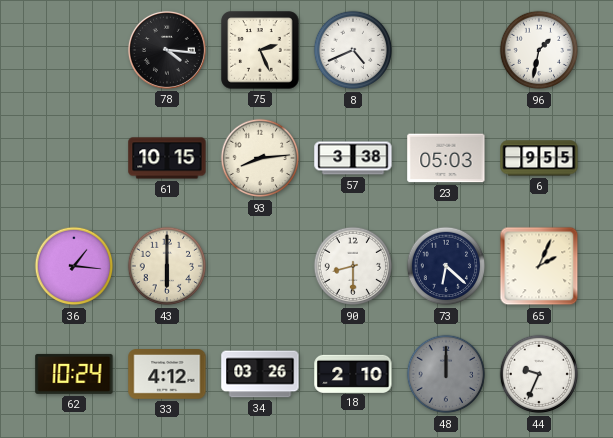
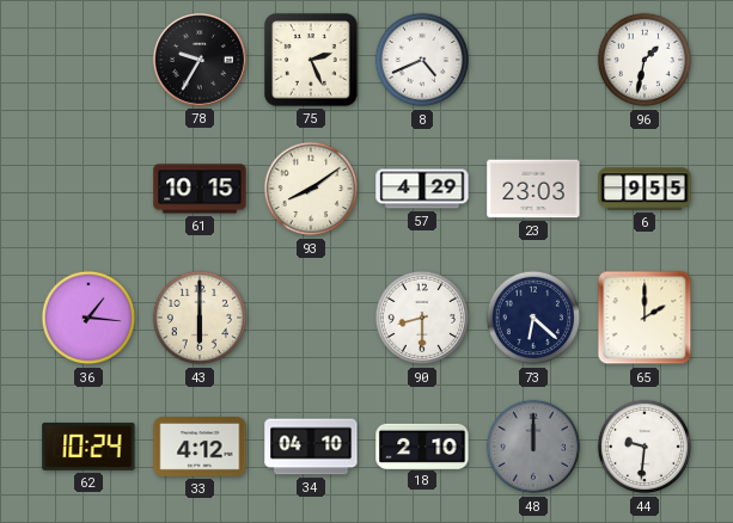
78: 4:16 -> 9:35
93: 8:14 -> 8:09
57: 3:38 -> 4:29
23: 05:03 -> 23:03
65: 2:04 -> 2:00
34: 03:26 -> 04:10
44: 9:34 -> 9:31
